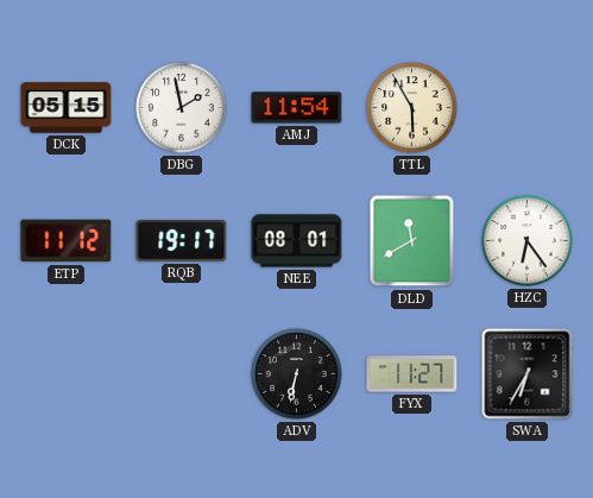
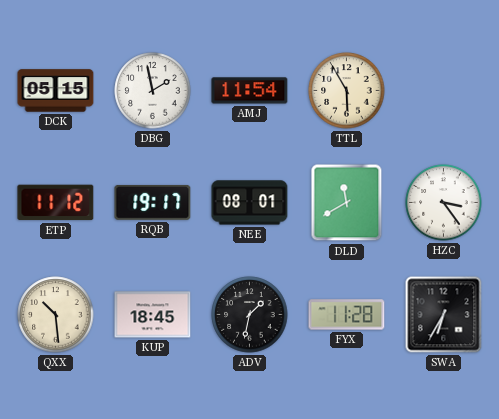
HZC: 6:24 -> 3:24
QXX: none -> 10:29
KUP: none -> 18:45
ADV: 6:32 -> 1:32
FYX: 11:27 -> 11:28
